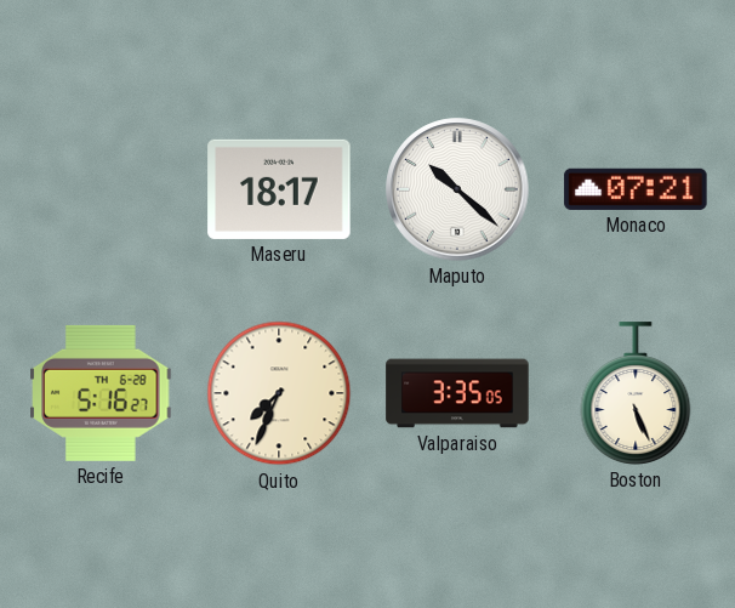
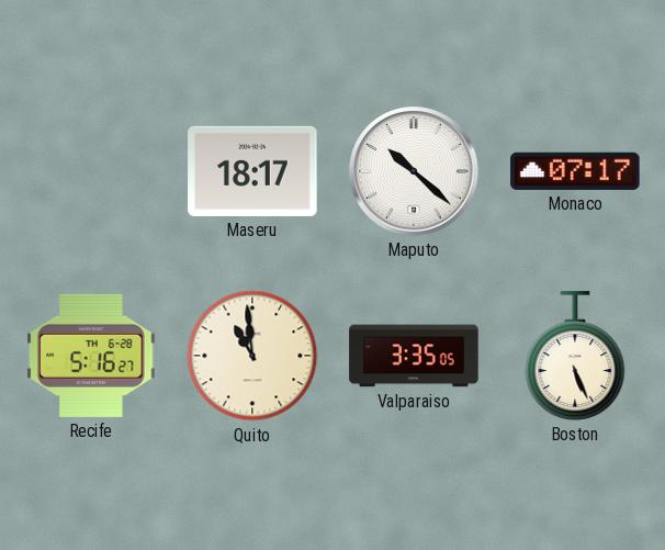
Monaco: 07:21 -> 07:17
Quito: 7:34 -> 10:59
